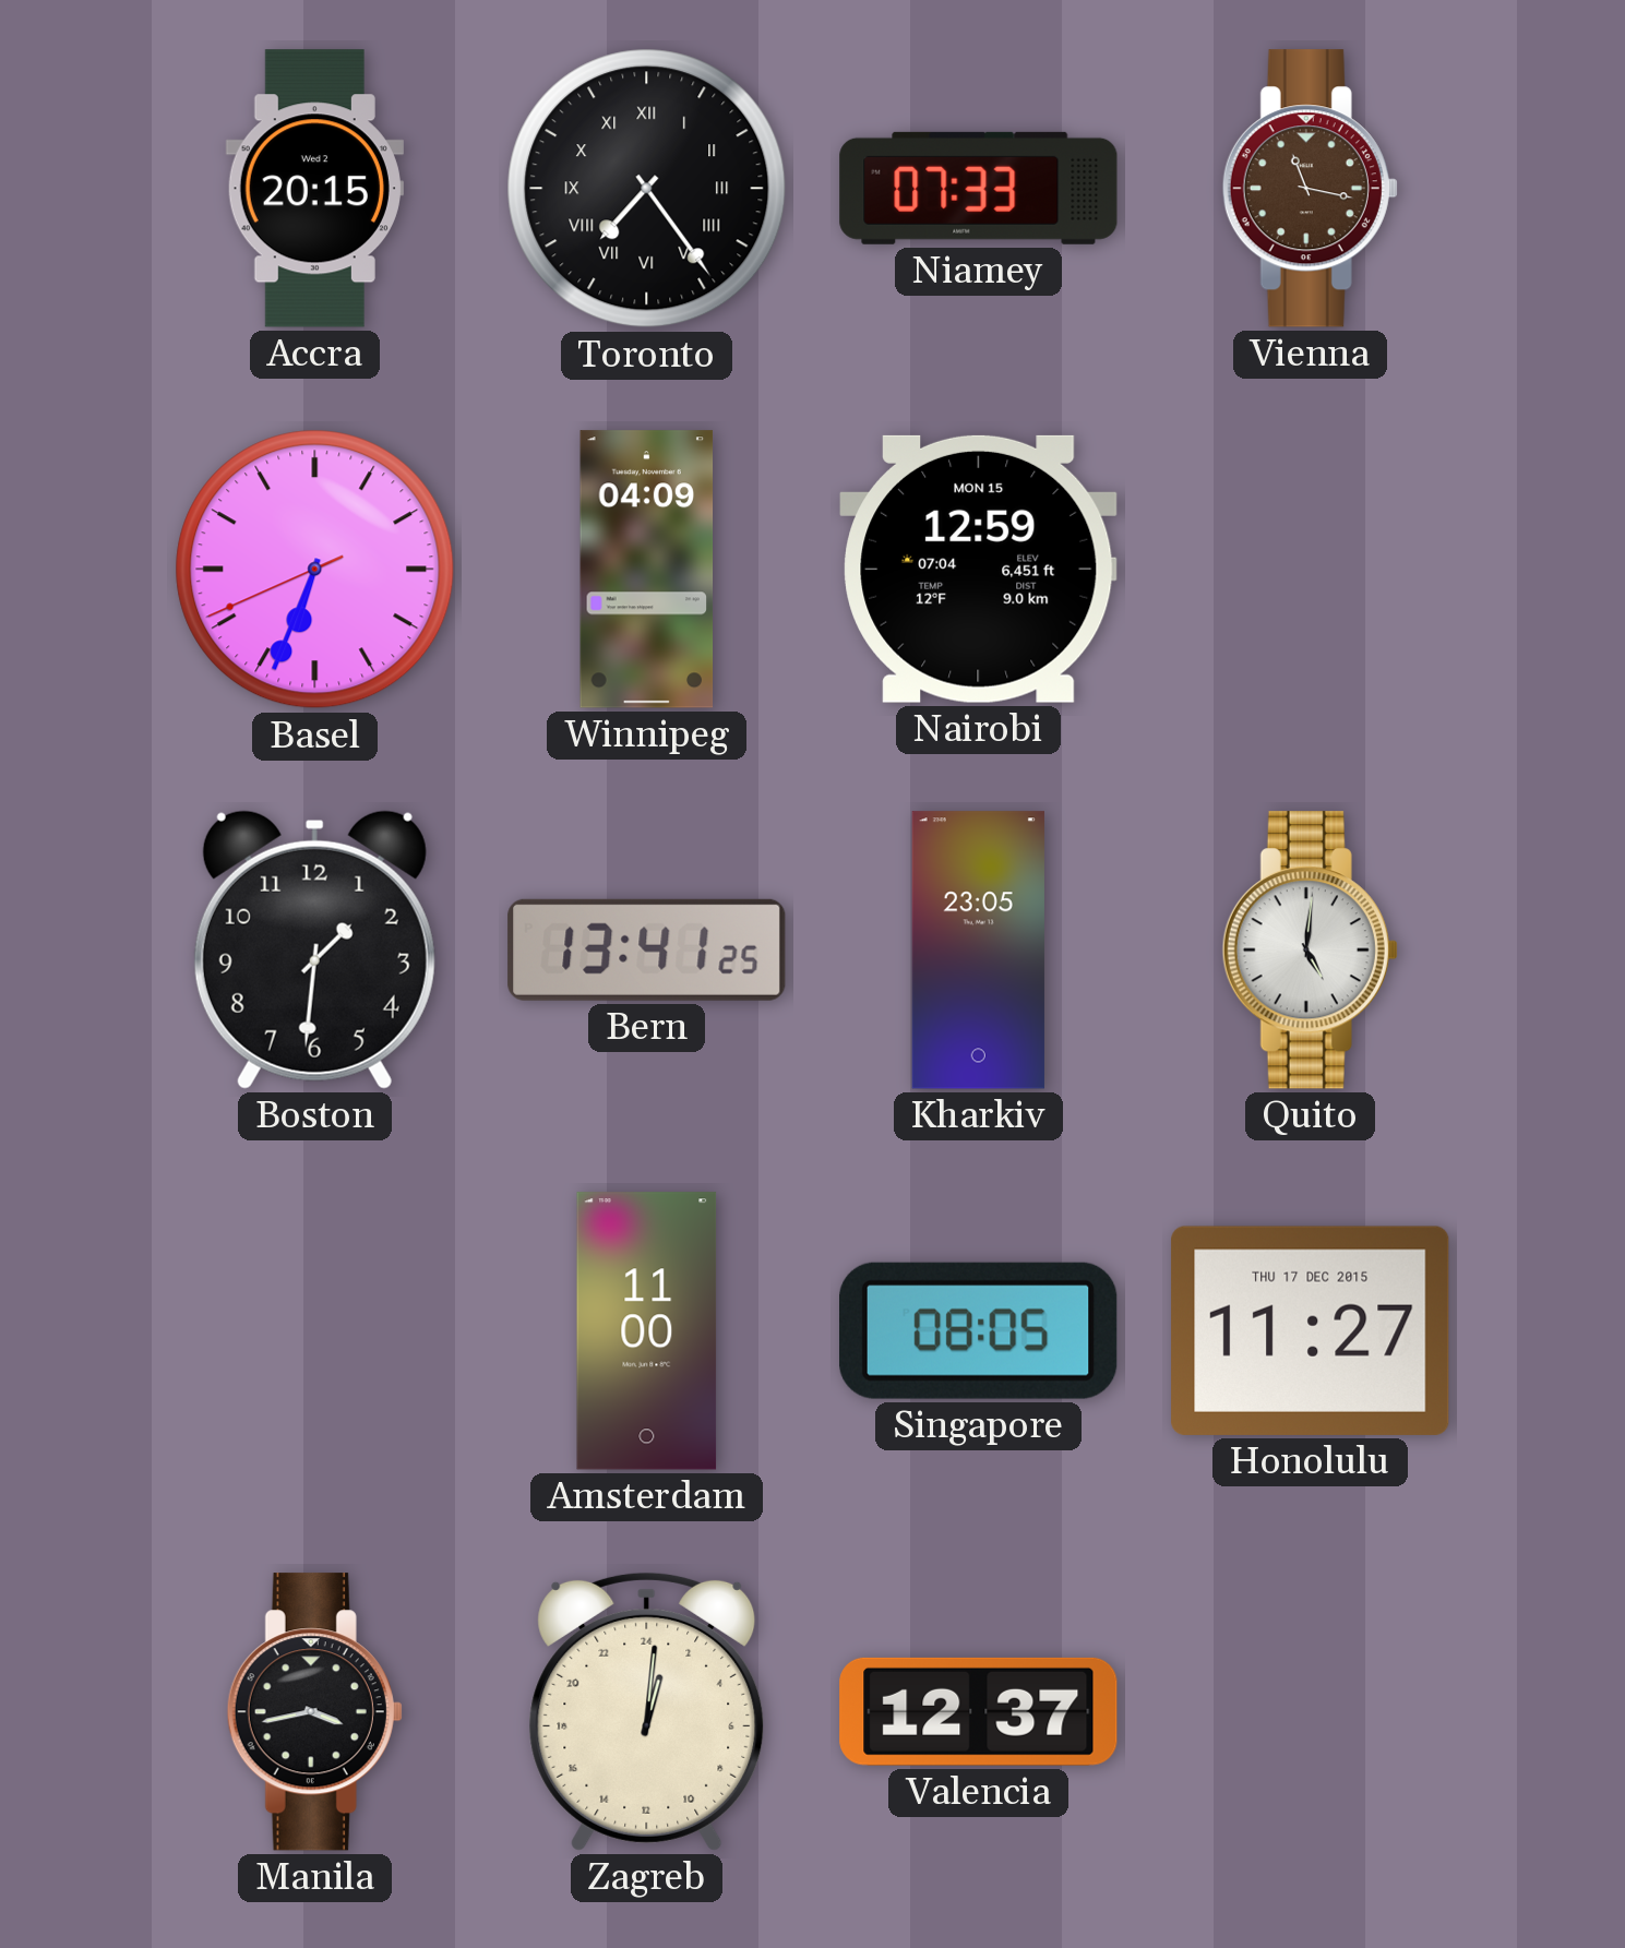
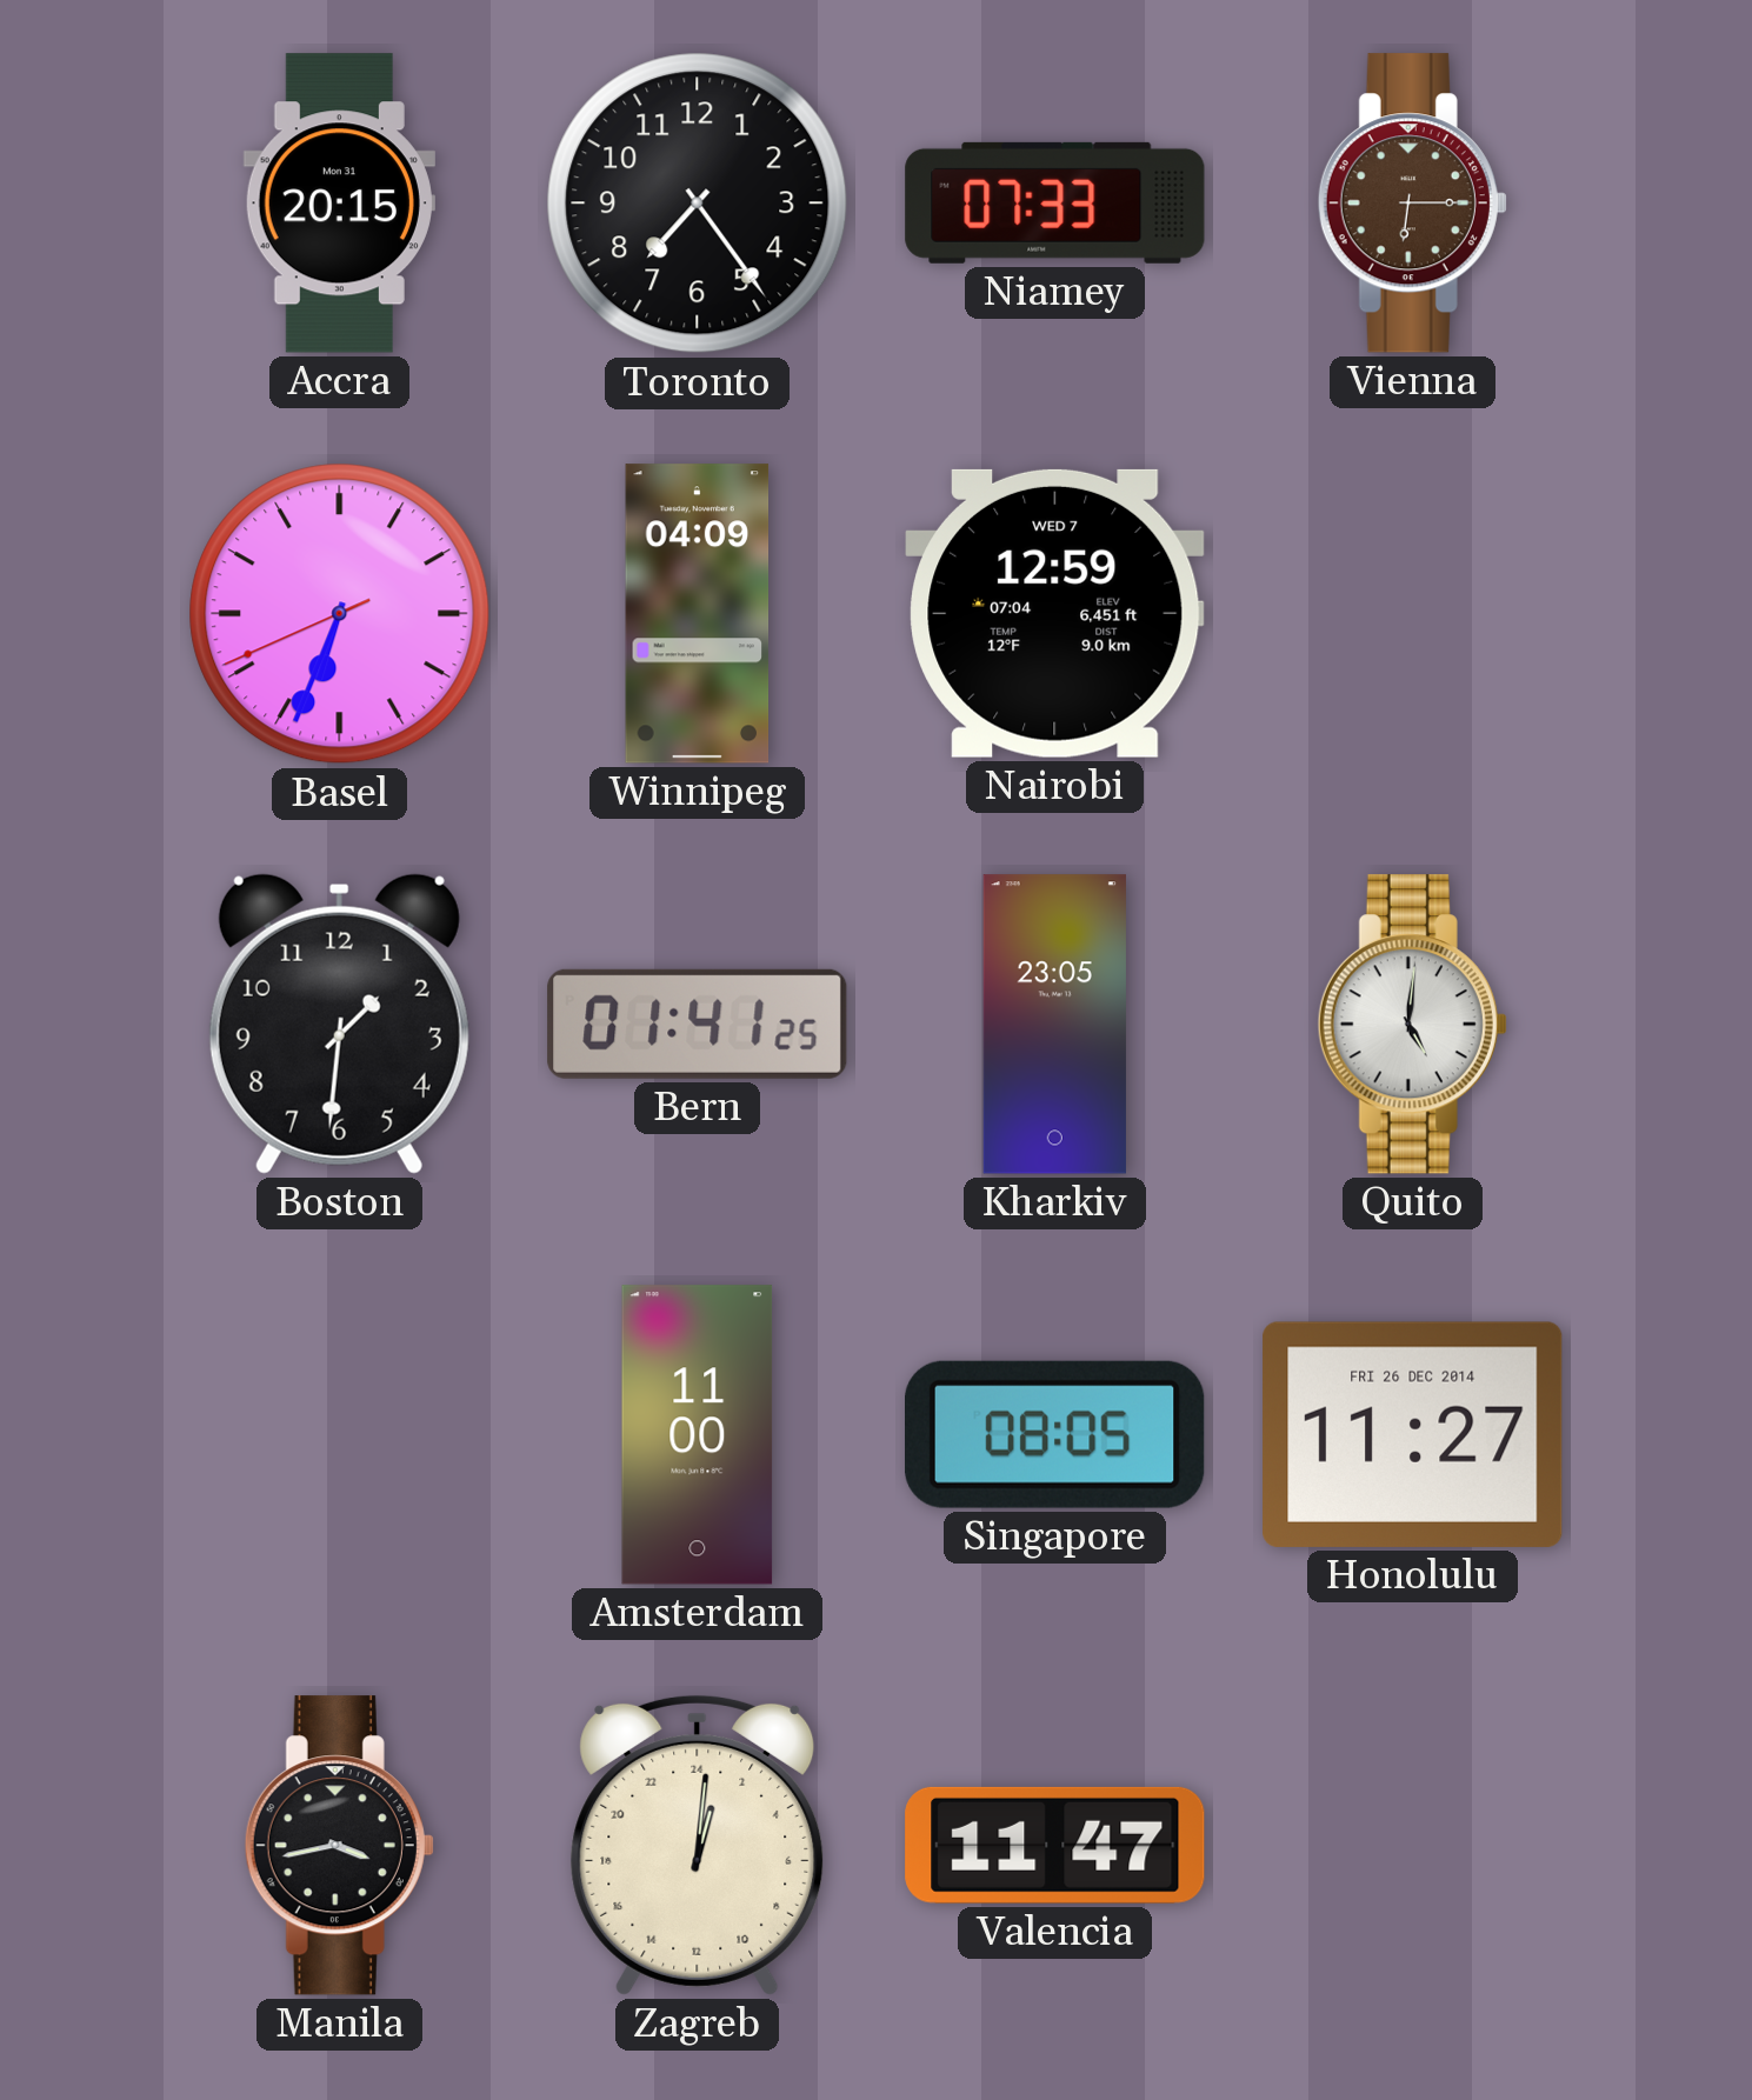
Accra date: Wed 2 -> Mon 31
Toronto numerals: Roman -> Arabic
Vienna: 11:17 -> 6:15
Nairobi date: MON 15 -> WED 7
Bern: 13:41 -> 01:41
Honolulu date: THU 17 DEC 2015 -> FRI 26 DEC 2014
Valencia: 12:37 -> 11:47
